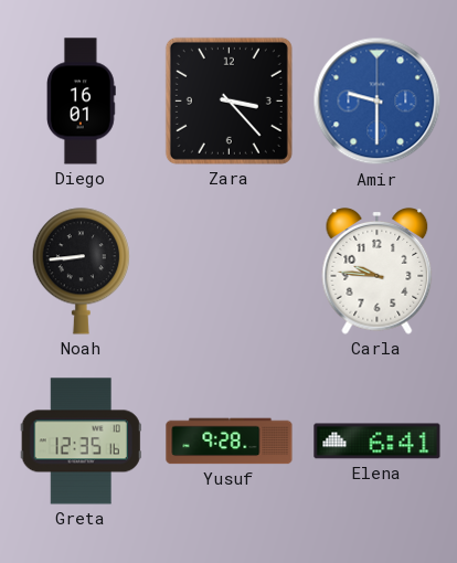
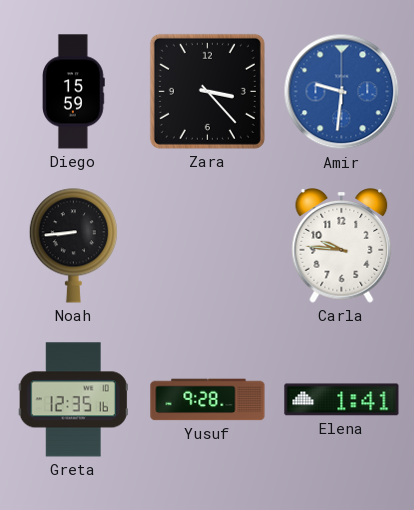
Diego: 16:01 -> 15:59
Amir: 9:30 -> 9:31
Elena: 6:41 -> 1:41
